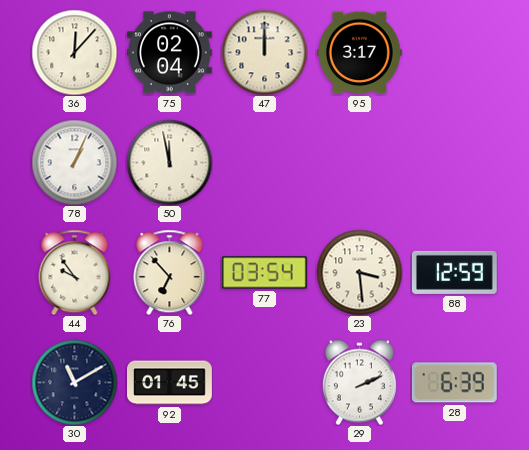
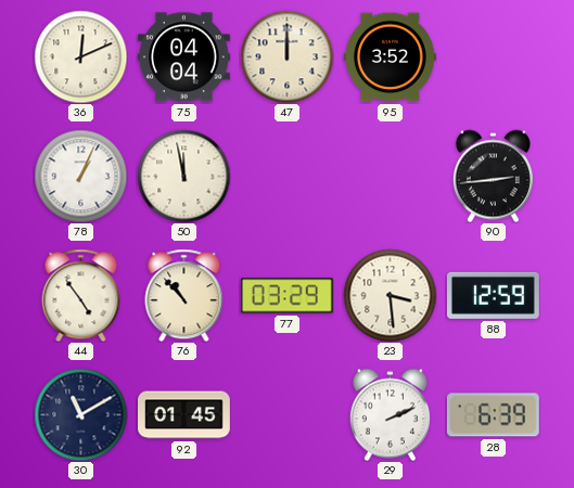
36: 12:07 -> 12:11
75: 02:04 -> 04:04
95: 3:17 -> 3:52
90: none -> 2:44
44: 9:54 -> 4:54
76: 6:53 -> 10:53
77: 03:54 -> 03:29
